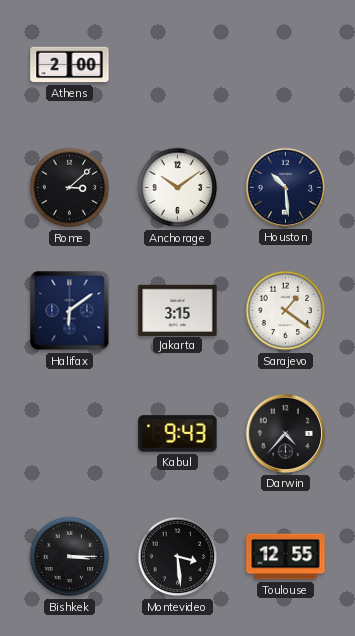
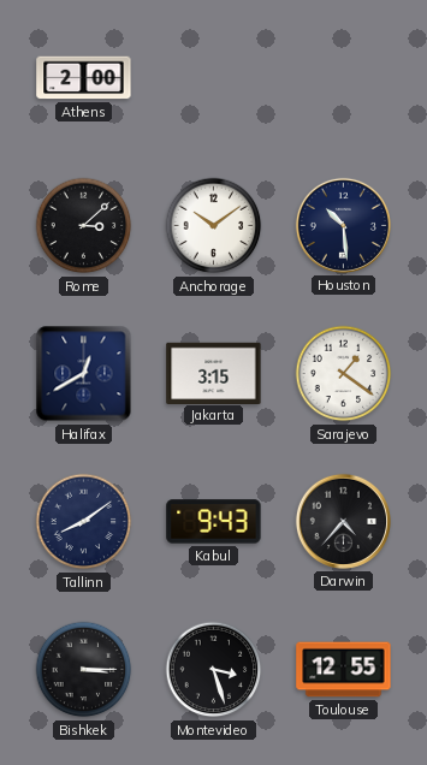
Halifax: 6:09 -> 12:40
Tallinn: none -> 8:09
Montevideo: 3:29 -> 3:27
